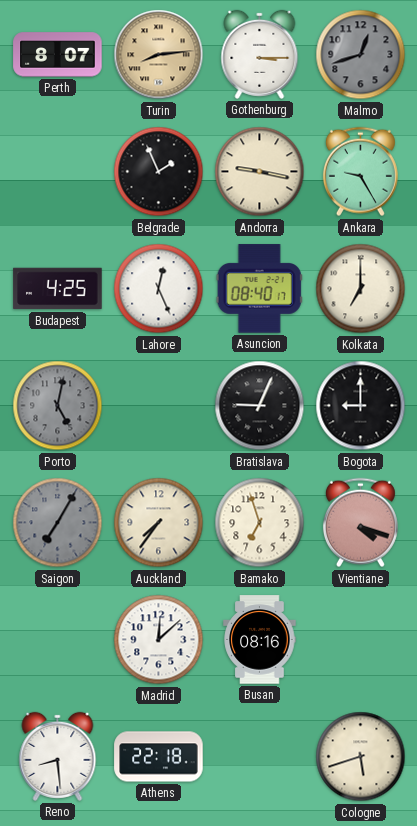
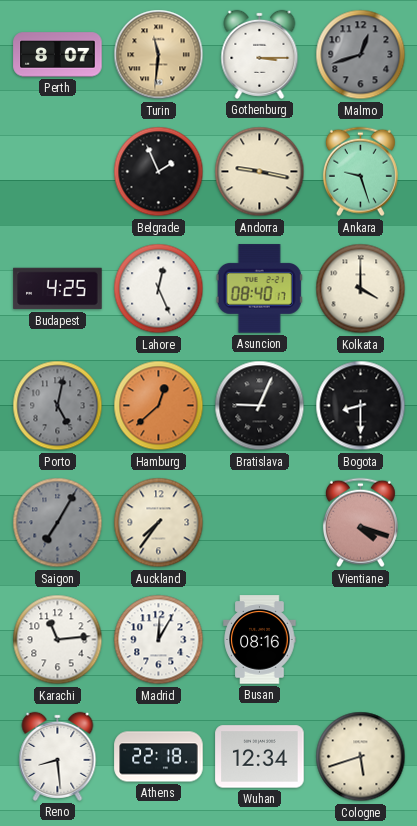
Turin: 8:14 -> 11:31
Ankara: 9:25 -> 9:27
Kolkata: 7:00 -> 4:00
Hamburg: none -> 12:38
Bogota: 9:00 -> 8:30
Bamako: 6:57 -> none
Karachi: none -> 11:14
Madrid: 12:08 -> 12:05
Wuhan: none -> 12:34
